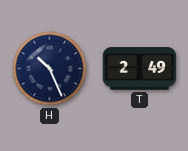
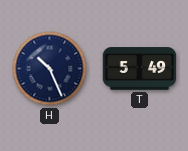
T: 2:49 -> 5:49
